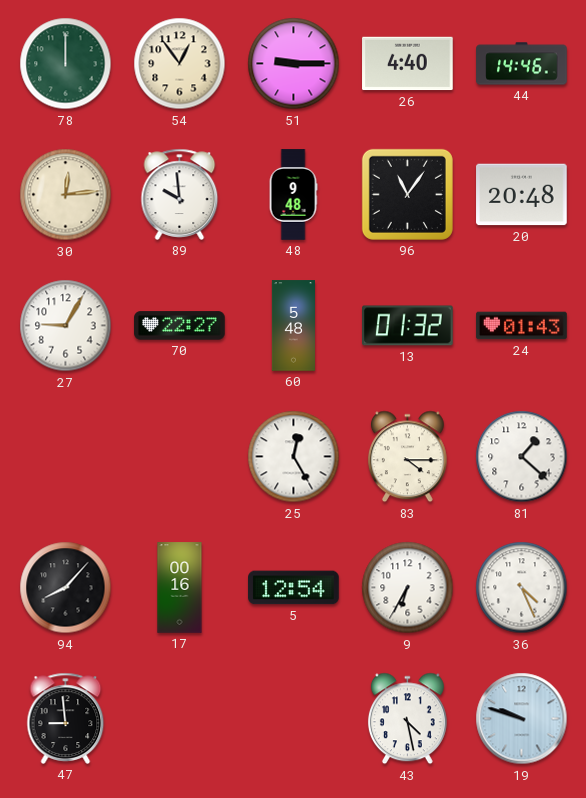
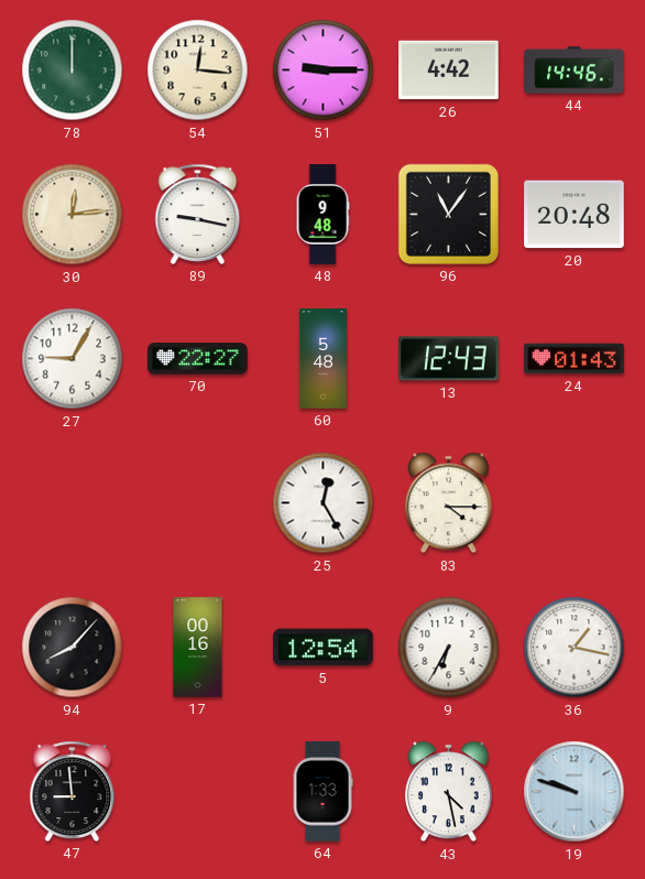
54: 12:54 -> 12:16
26: 4:40 -> 4:42
89: 9:59 -> 9:17
13: 01:32 -> 12:43
81: 1:22 -> none
36: 4:26 -> 1:17
64: none -> 1:33
